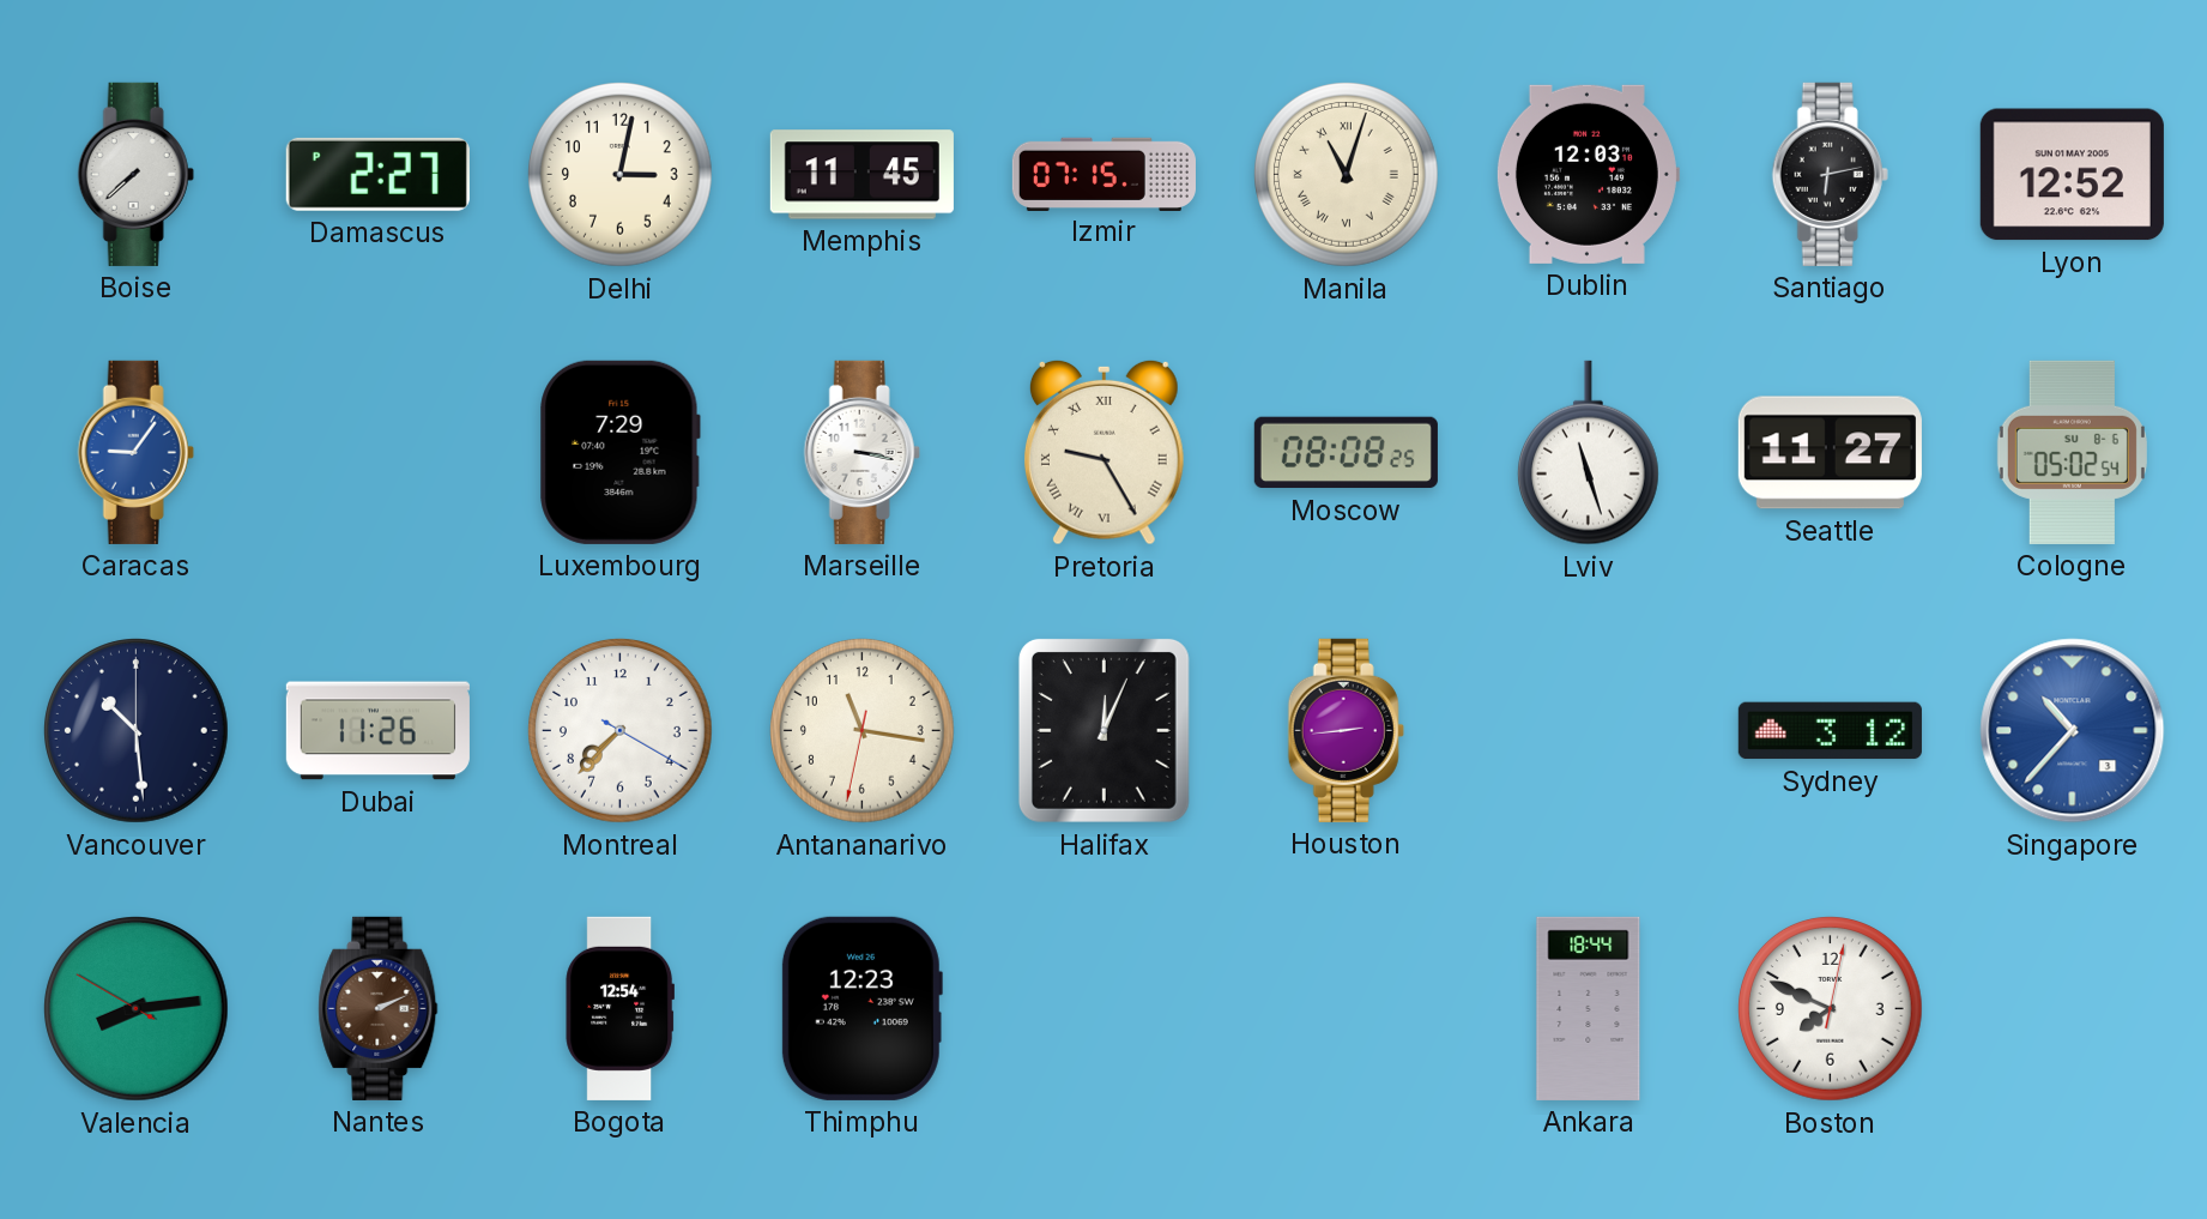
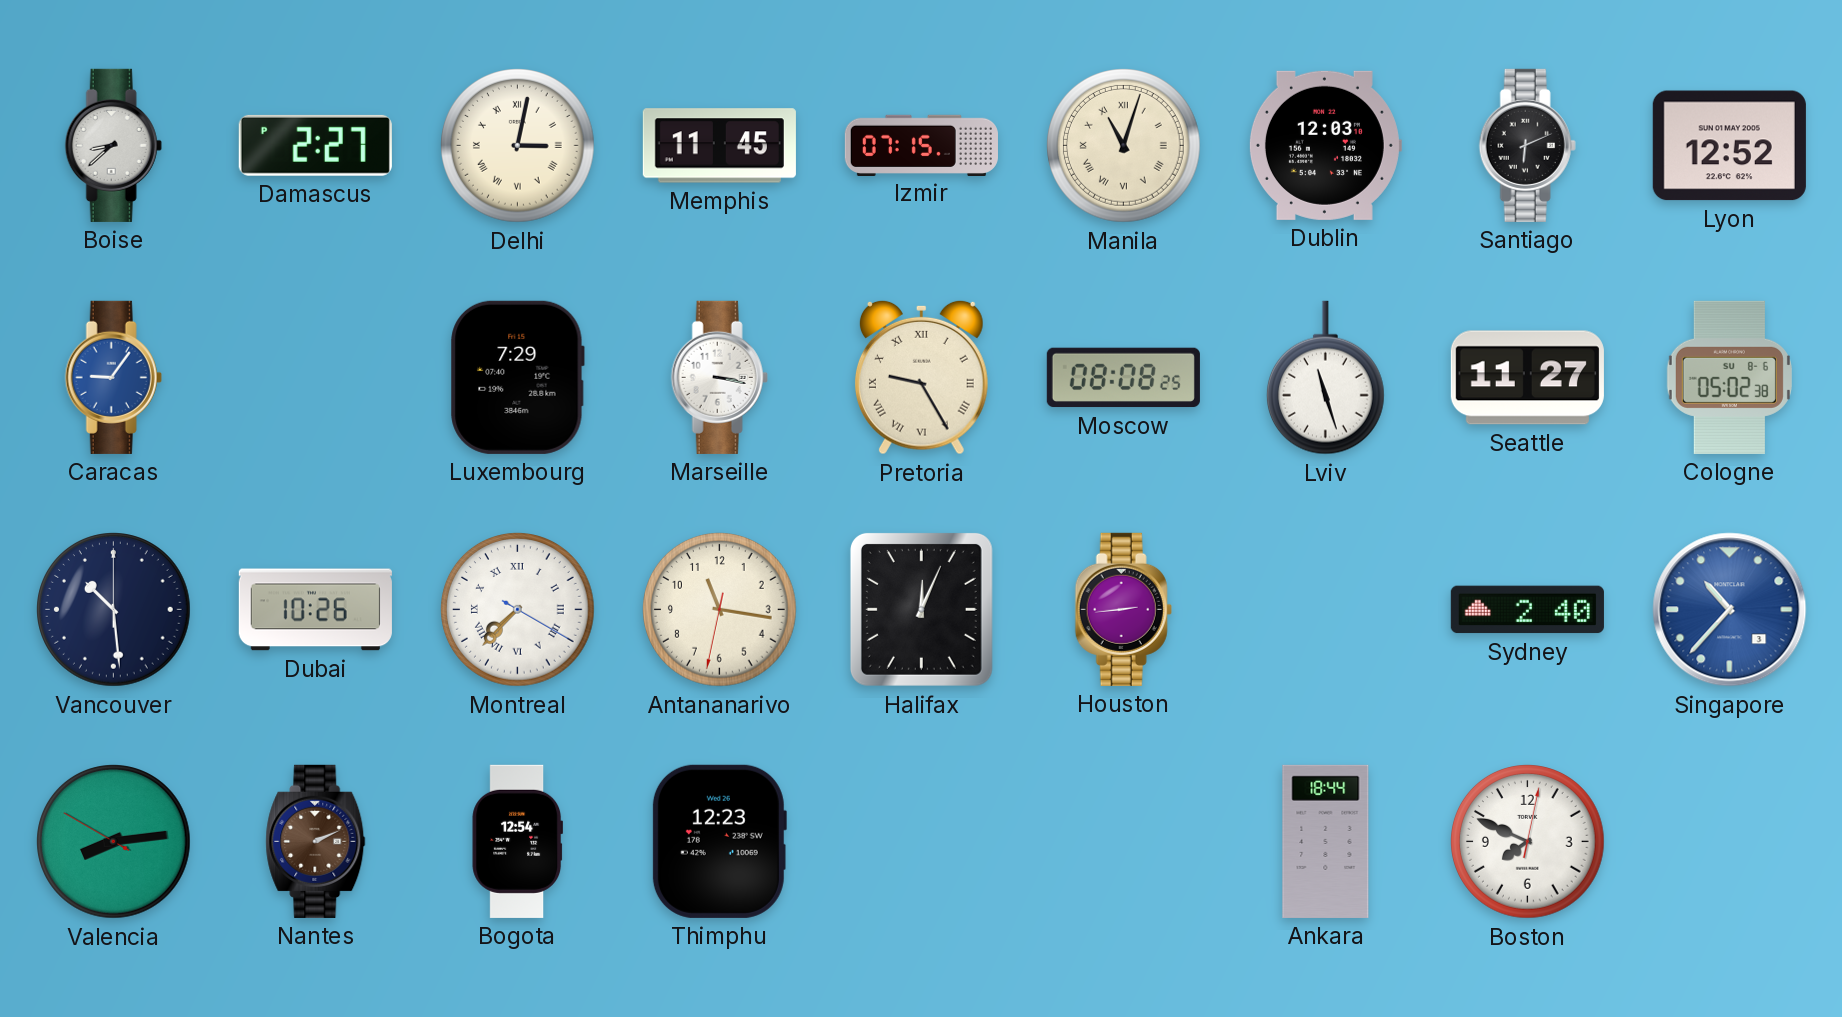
Boise: 7:38 -> 8:38
Delhi numerals: Arabic -> Roman
Santiago: 6:13 -> 6:11
Cologne: 05:02:54 -> 05:02:38
Dubai: 11:26 -> 10:26
Montreal numerals: Arabic -> Roman
Sydney: 3:12 -> 2:40
